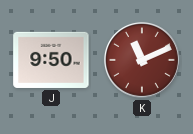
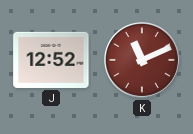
J: 9:50 -> 12:52
